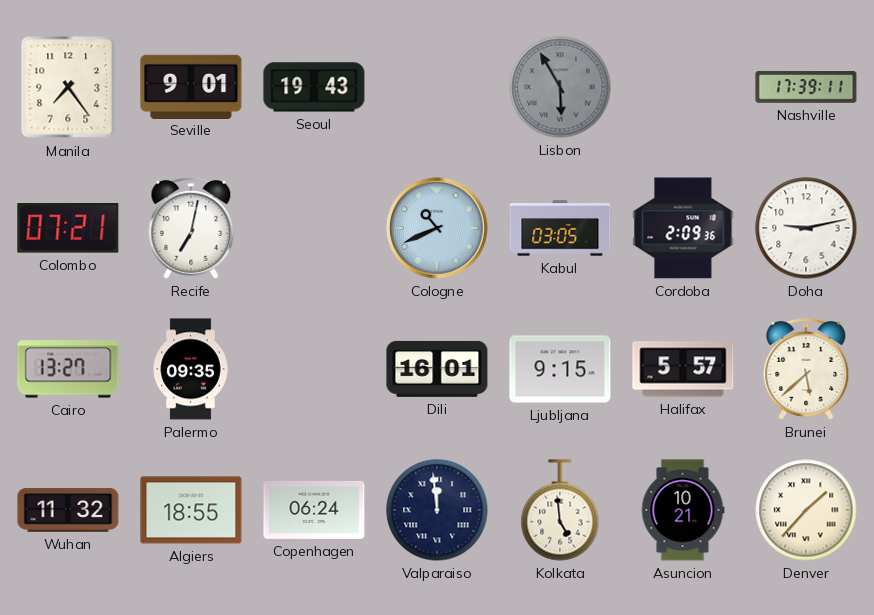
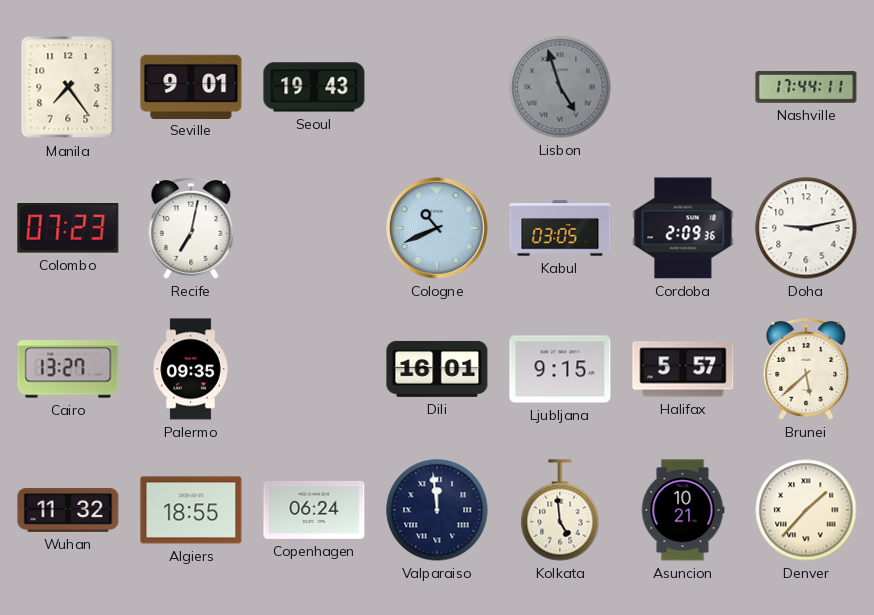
Lisbon: 5:55 -> 4:57
Nashville: 17:39 -> 17:44
Colombo: 07:21 -> 07:23
